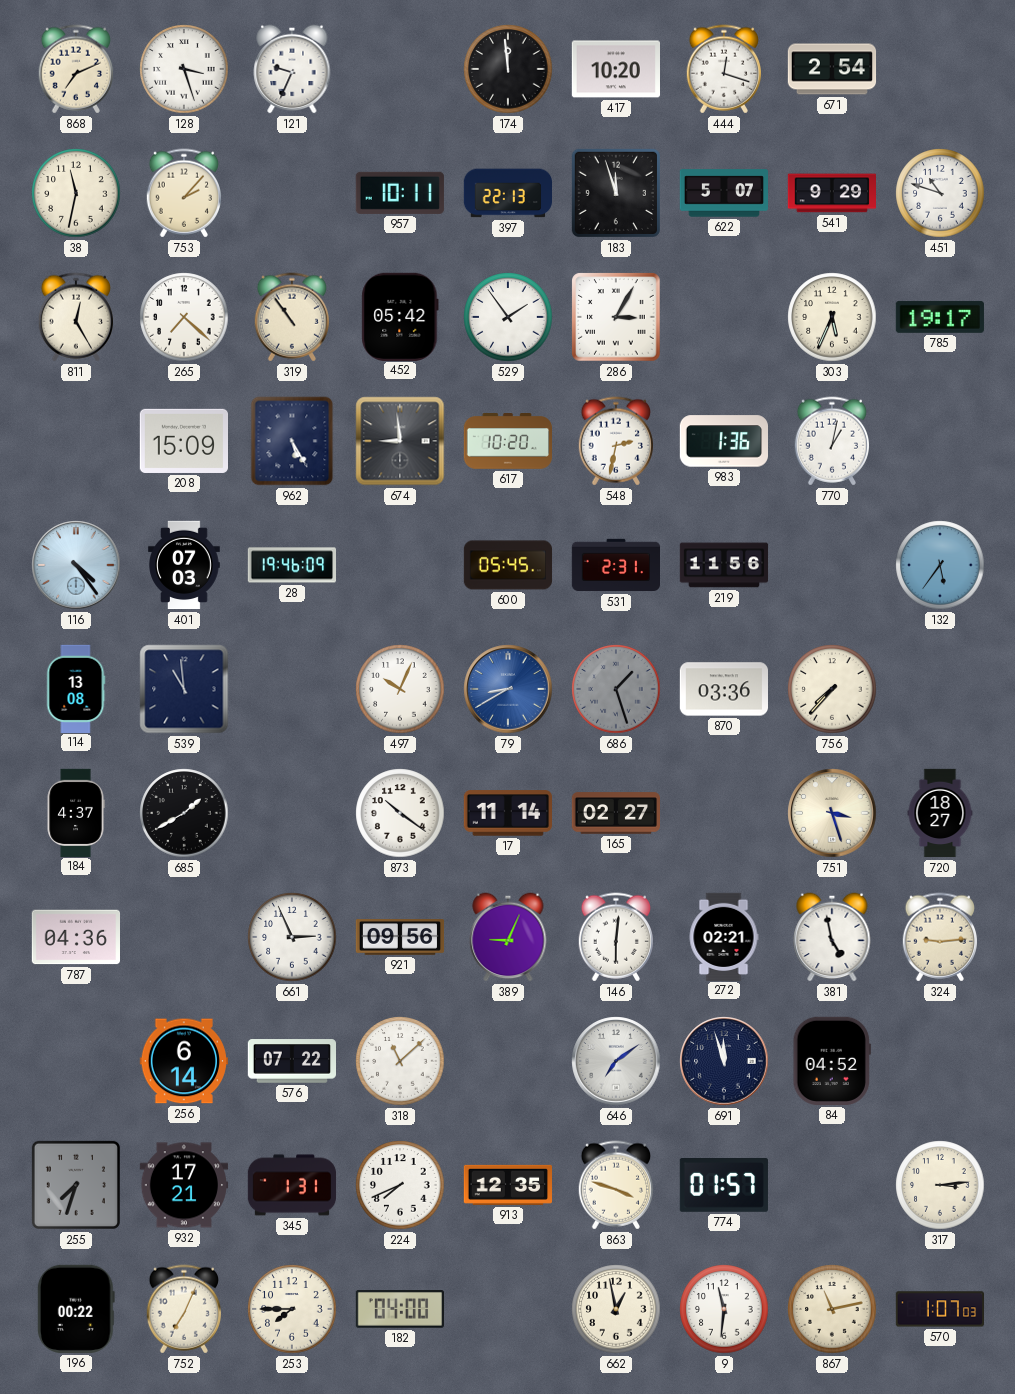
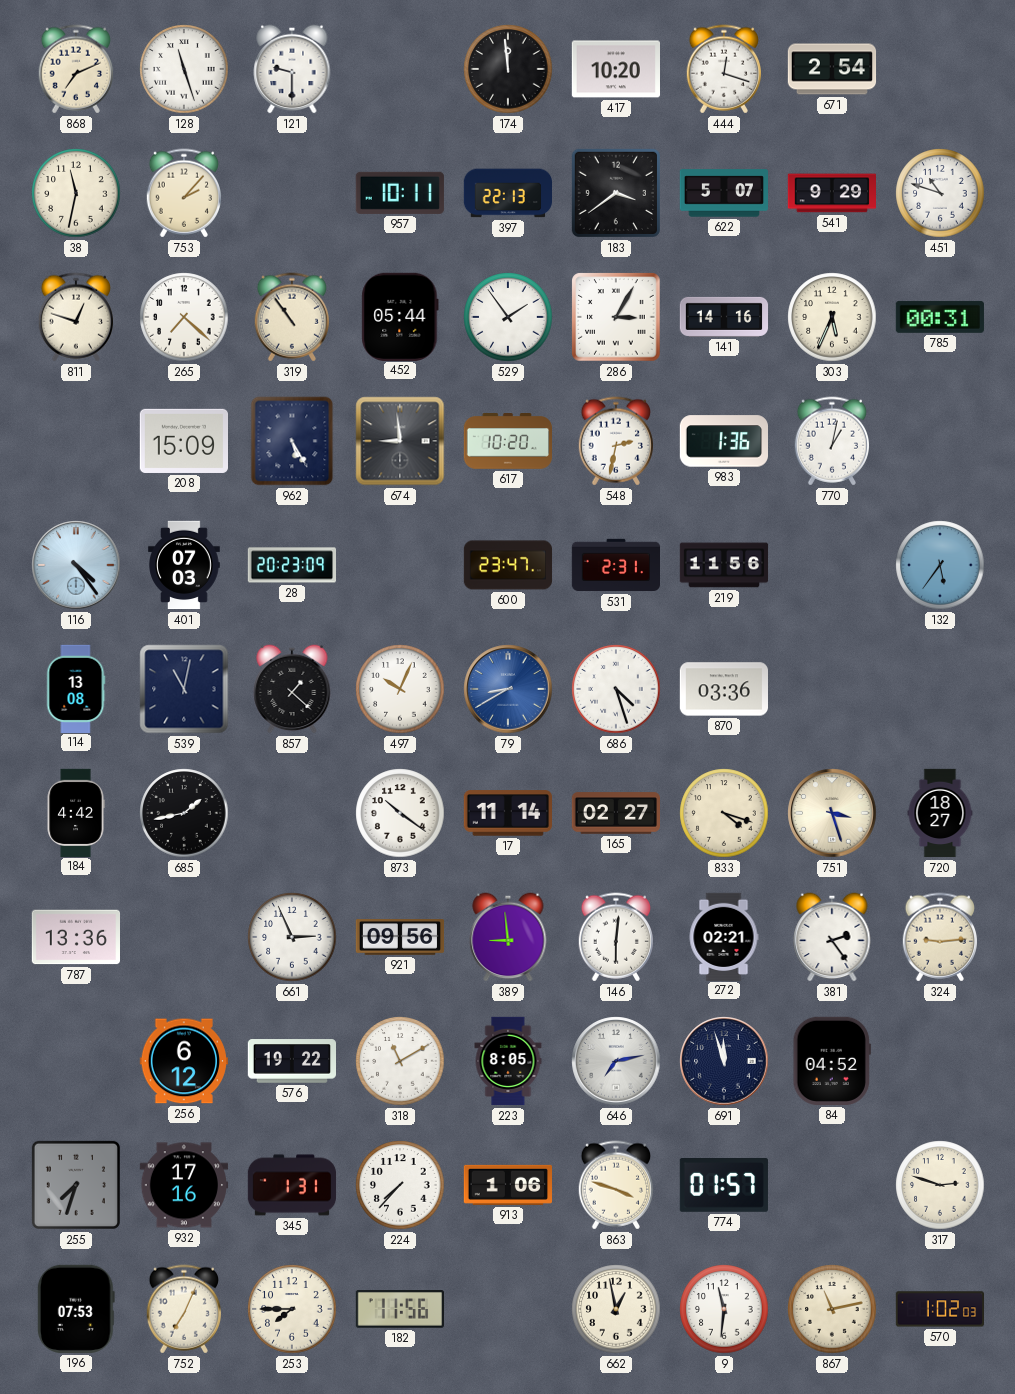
128: 3:27 -> 11:27
121: 9:34 -> 9:30
183: 11:57 -> 3:39
811: 12:25 -> 12:48
452: 05:42 -> 05:44
141: none -> 14:16
785: 19:17 -> 00:31
28: 19:46 -> 20:23
600: 05:45 -> 23:47
539: 10:59 -> 11:02
857: none -> 1:22
686: 1:27 -> 4:27
686 dial: grey -> white
756: 7:37 -> none
184: 4:37 -> 4:42
685: 1:40 -> 1:43
833: none -> 4:18
787: 04:36 -> 13:36
389: 9:04 -> 8:59
381: 4:58 -> 2:24
256: 6:14 -> 6:12
576: 07:22 -> 19:22
318: 11:08 -> 11:10
223: none -> 8:05
646: 7:09 -> 7:13
932: 17:21 -> 17:16
224: 7:41 -> 7:37
913: 12:35 -> 1:06
317: 3:14 -> 2:48
196: 00:22 -> 07:53
182: 04:00 -> 11:56
570: 1:07 -> 1:02
